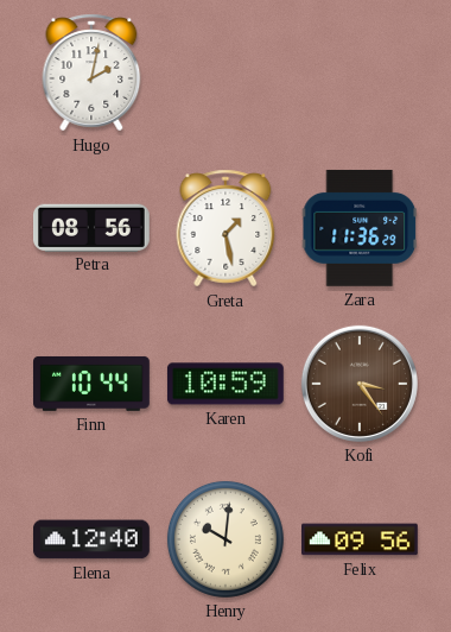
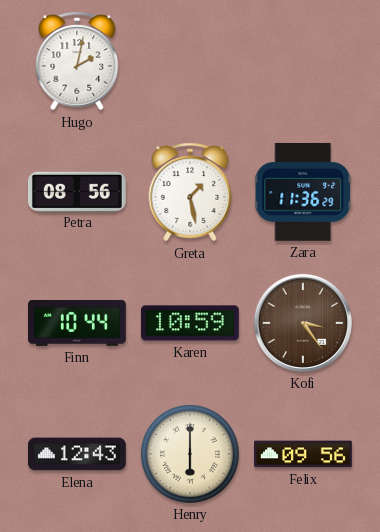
Elena: 12:40 -> 12:43
Henry: 10:01 -> 6:00
